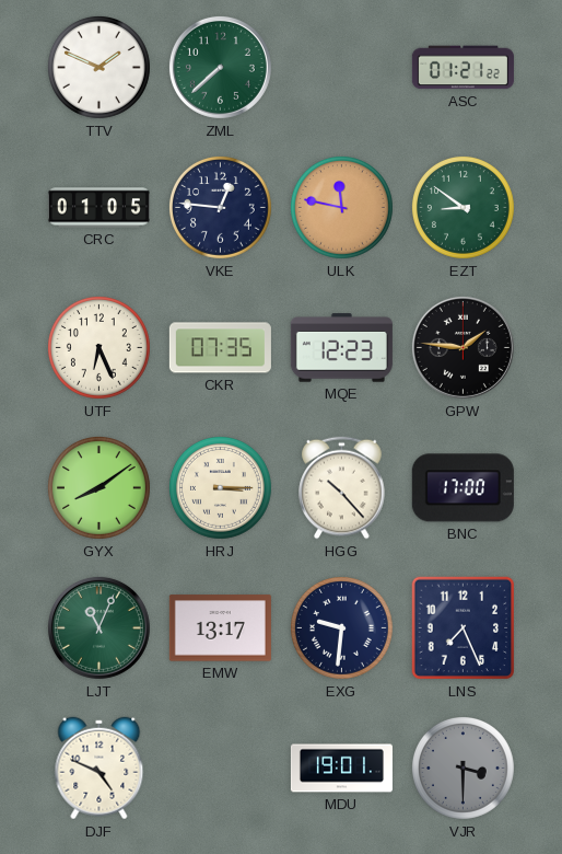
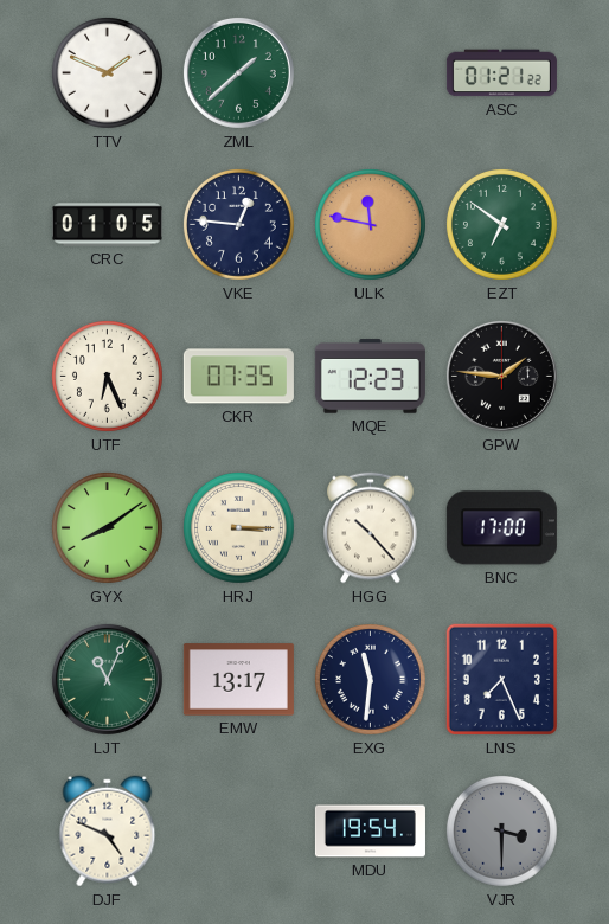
ZML: 7:38 -> 1:38
EZT: 8:51 -> 6:51
EXG: 9:31 -> 11:31
MDU: 19:01 -> 19:54
